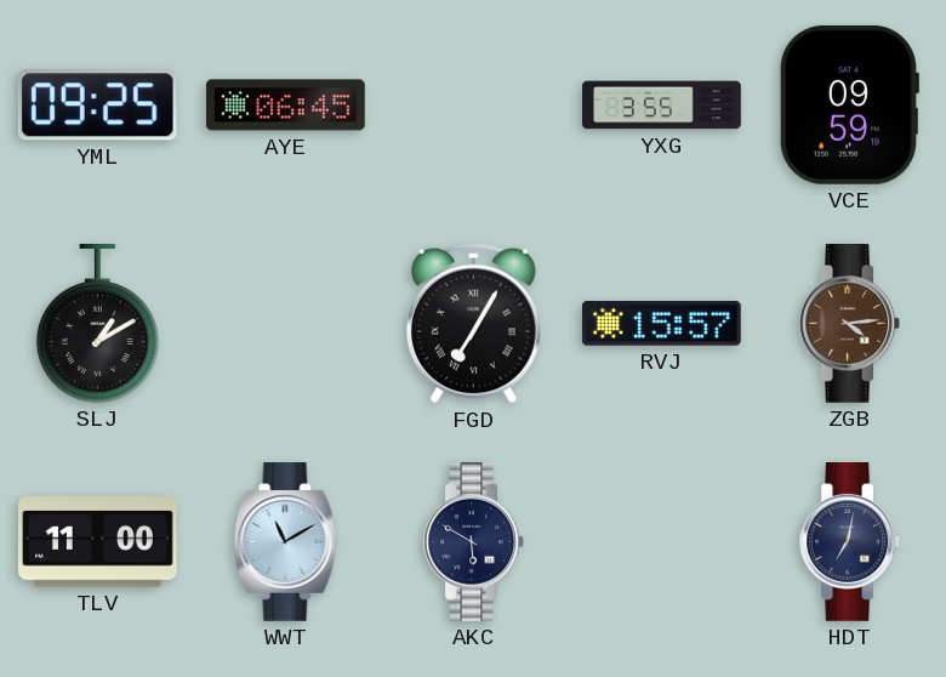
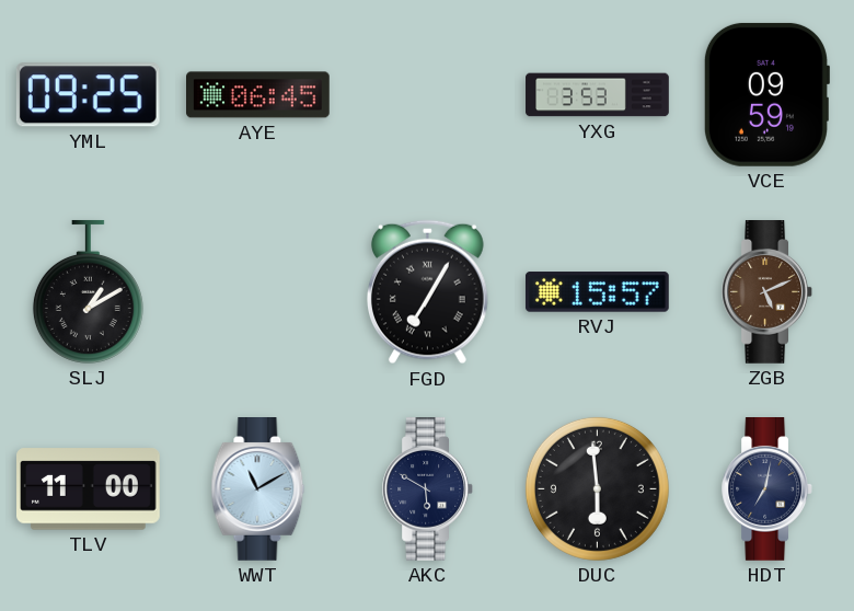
YXG: 3:55 -> 3:53
ZGB: 4:14 -> 5:11
DUC: none -> 5:59
